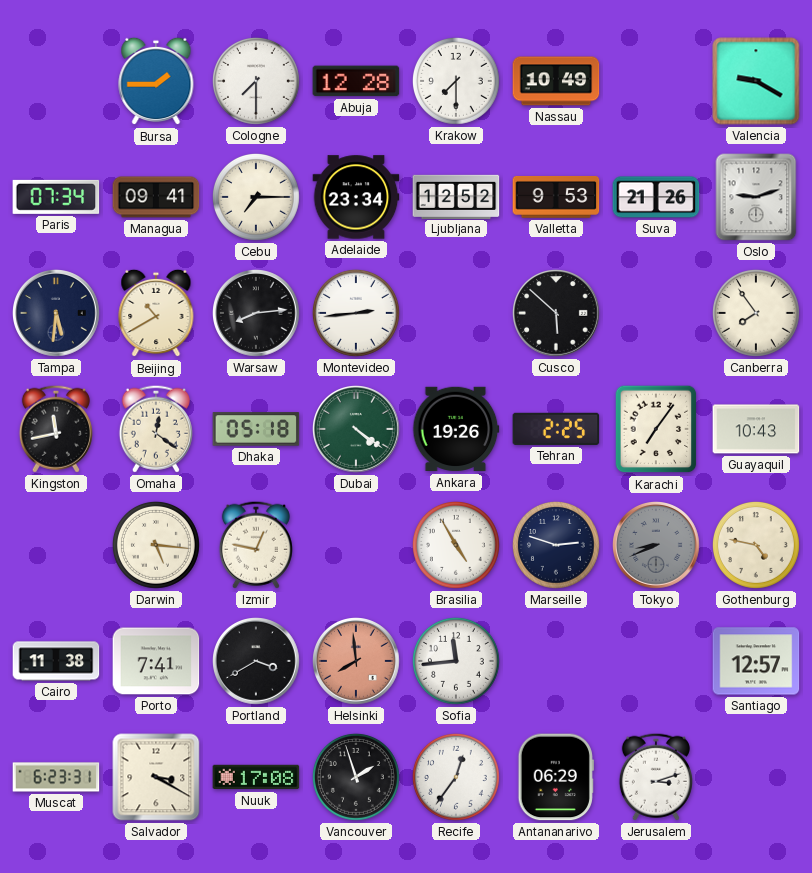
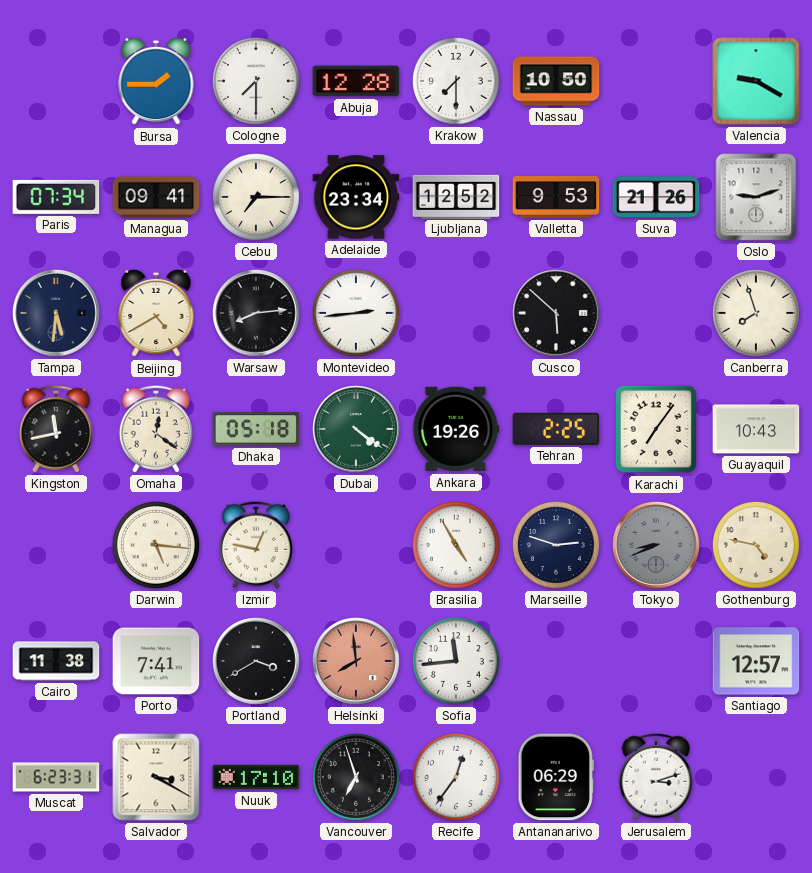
Nassau: 10:49 -> 10:50
Beijing: 10:40 -> 4:40
Canberra: 7:54 -> 7:57
Nuuk: 17:08 -> 17:10
Vancouver: 1:57 -> 6:57
